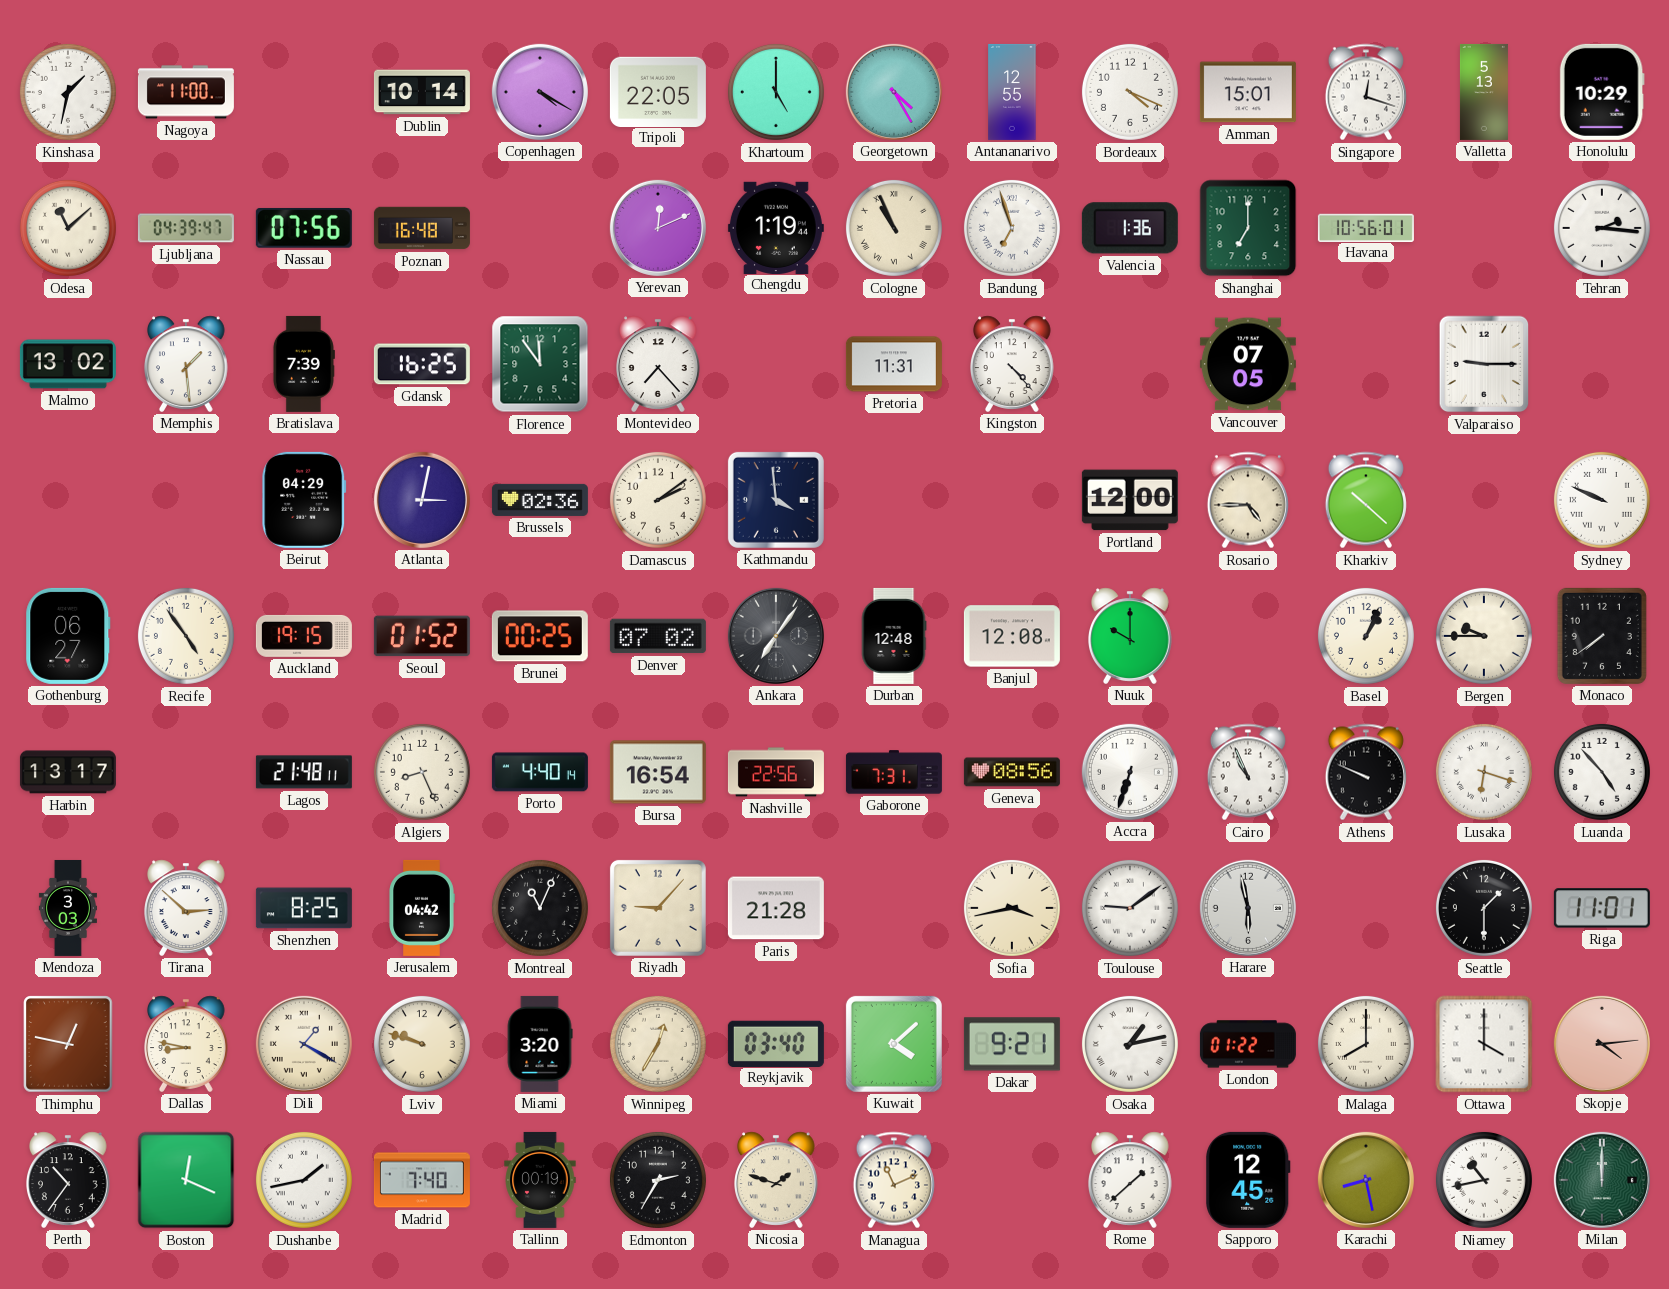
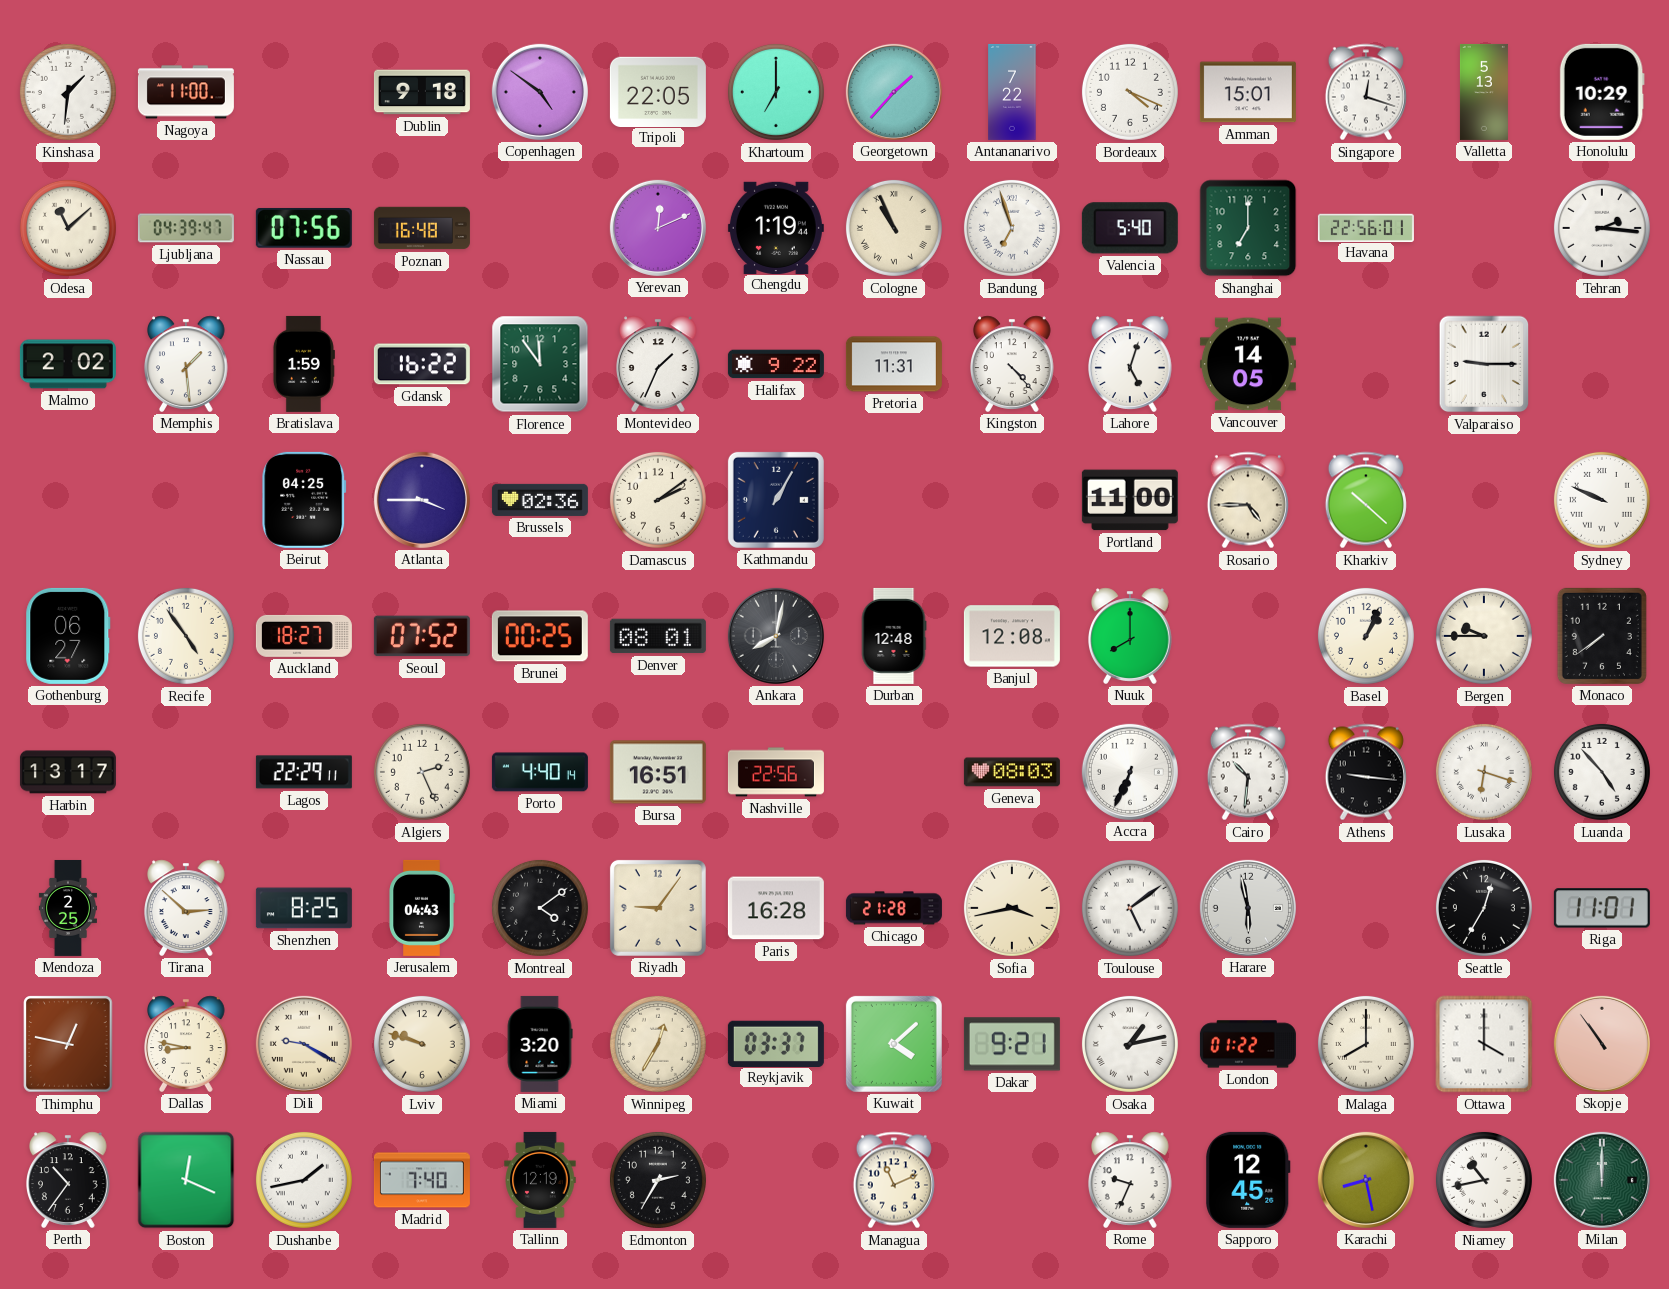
Kinshasa: 1:32 -> 1:31
Dublin: 10:14 -> 9:18
Copenhagen: 4:20 -> 4:51
Khartoum: 5:00 -> 7:00
Georgetown: 4:25 -> 1:37
Antananarivo: 12:55 -> 7:22
Valencia: 1:36 -> 5:40
Havana: 10:56 -> 22:56
Malmo: 13:02 -> 2:02
Bratislava: 7:39 -> 1:59
Gdansk: 16:25 -> 16:22
Montevideo: 7:23 -> 1:34
Halifax: none -> 9:22
Lahore: none -> 5:03
Vancouver: 07:05 -> 14:05
Beirut: 04:29 -> 04:25
Atlanta: 3:02 -> 3:45
Kathmandu: 3:59 -> 1:05
Portland: 12:00 -> 11:00
Auckland: 19:15 -> 18:27
Seoul: 01:52 -> 07:52
Denver: 07:02 -> 08:01
Ankara: 7:06 -> 8:02
Nuuk: 10:00 -> 8:00
Lagos: 21:48 -> 22:29
Algiers: 8:26 -> 2:26
Bursa: 16:54 -> 16:51
Gaborone: 7:31 -> none
Geneva: 08:56 -> 08:03
Accra: 6:33 -> 6:34
Cairo: 10:56 -> 10:31
Athens: 9:49 -> 9:16
Mendoza: 3:03 -> 2:25
Jerusalem: 04:42 -> 04:43
Montreal: 11:04 -> 4:09
Riyadh: 9:07 -> 9:06
Paris: 21:28 -> 16:28
Chicago: none -> 21:28
Toulouse: 9:09 -> 5:09
Seattle: 1:30 -> 12:35
Dili: 1:20 -> 9:20
Reykjavik: 03:40 -> 03:37
Skopje: 4:14 -> 10:54
Tallinn: 00:19 -> 12:19
Nicosia: 1:48 -> none
Rome: 1:38 -> 9:34
